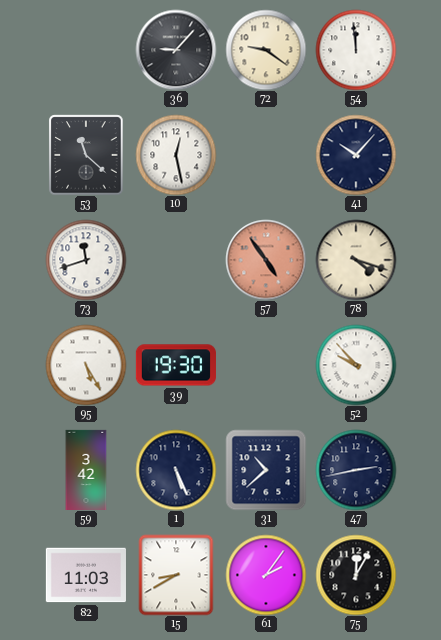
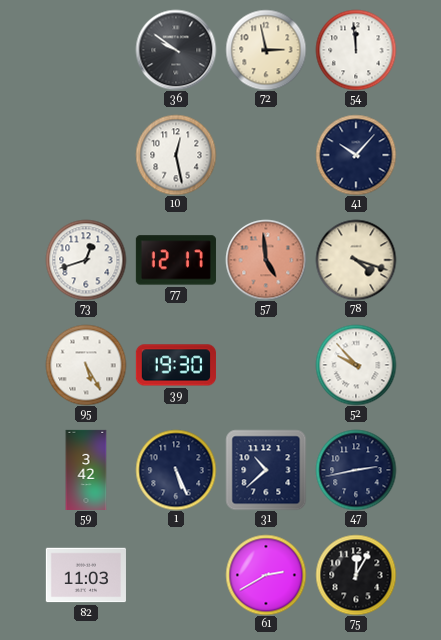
36: 9:07 -> 9:51
72: 9:21 -> 2:58
53: 11:22 -> none
73: 11:42 -> 12:42
77: none -> 12:17
57: 4:54 -> 4:59
15: 8:40 -> none
61: 2:06 -> 2:40
